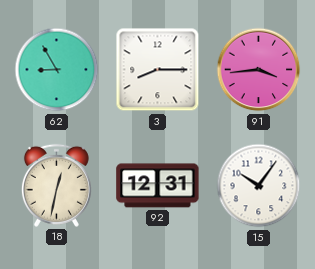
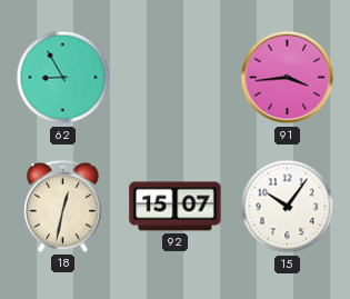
3: 8:15 -> none
92: 12:31 -> 15:07
